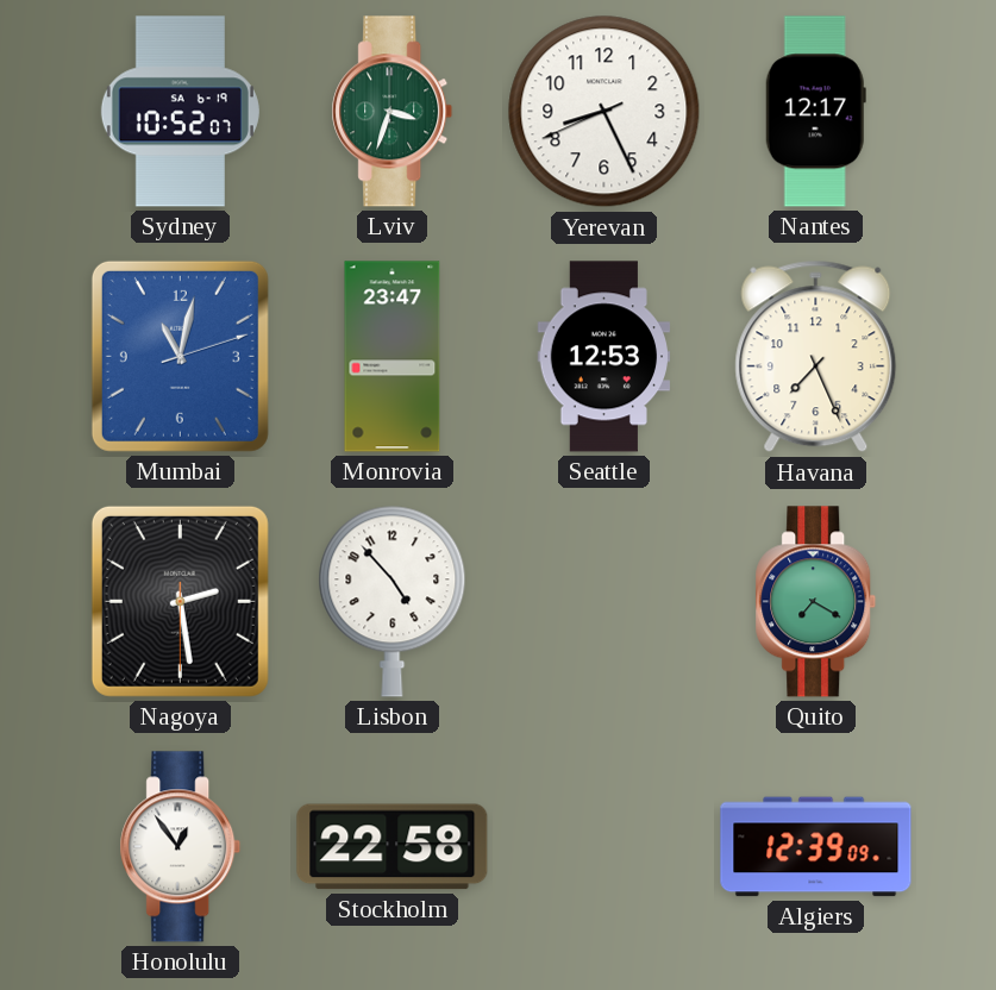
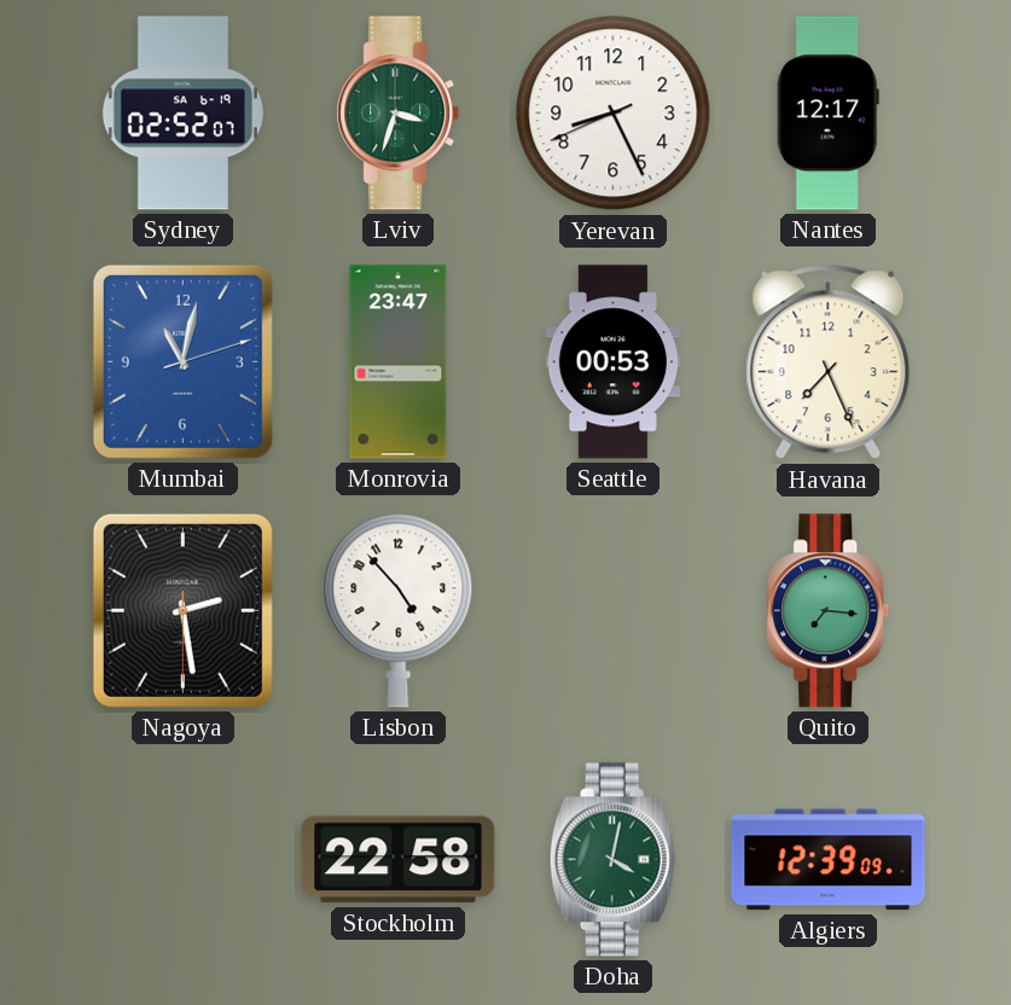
Sydney: 10:52 -> 02:52
Seattle: 12:53 -> 00:53
Quito: 7:20 -> 7:16
Honolulu: 12:54 -> none
Doha: none -> 4:02
